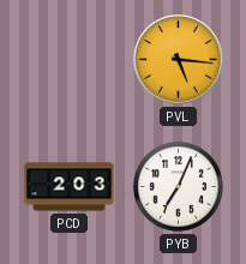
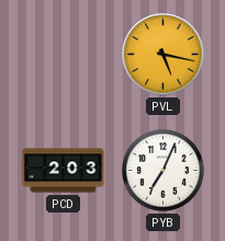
PVL: 5:16 -> 5:17
